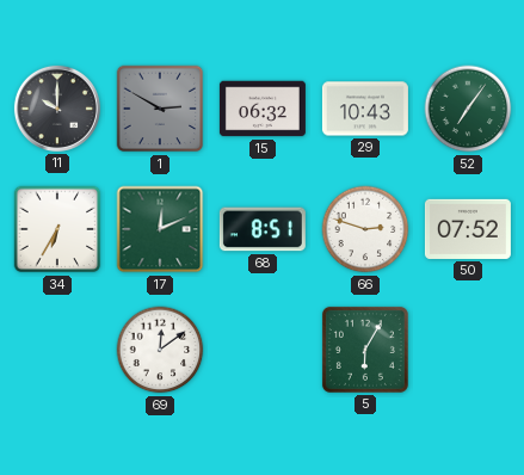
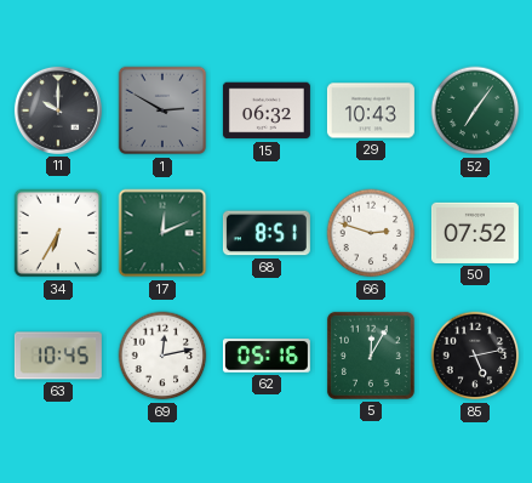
63: none -> 10:45
69: 12:09 -> 12:13
62: none -> 05:16
5: 6:05 -> 12:05
85: none -> 5:13
